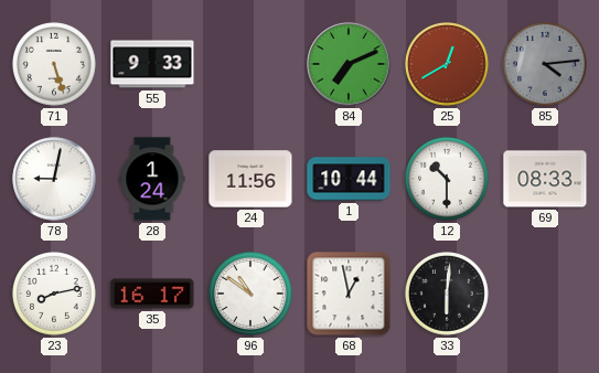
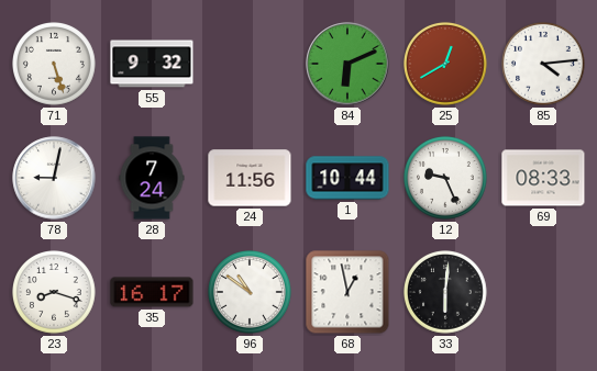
55: 9:33 -> 9:32
84: 7:11 -> 6:11
85 dial: grey -> white
28: 1:24 -> 7:24
12: 10:30 -> 9:26
23: 8:13 -> 8:18
